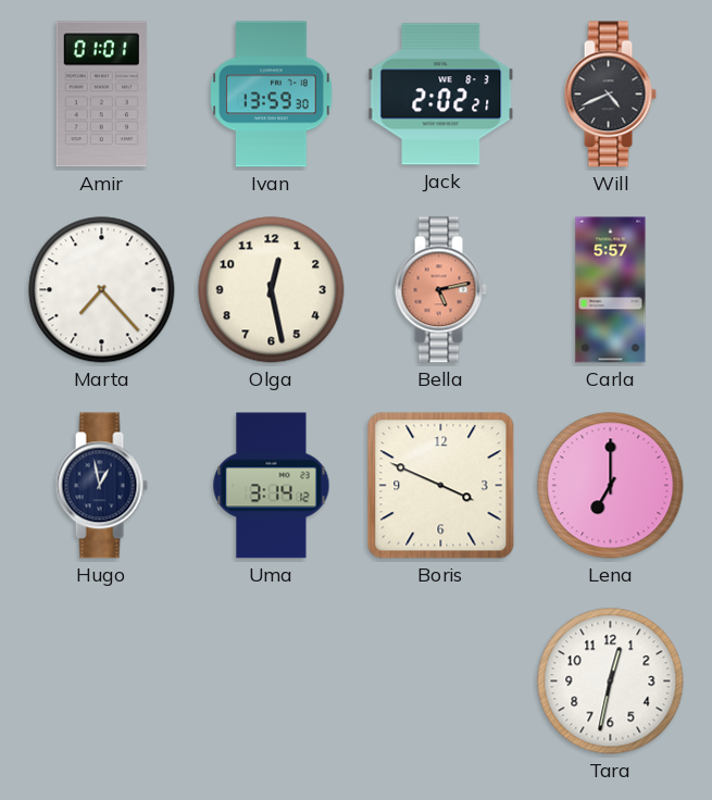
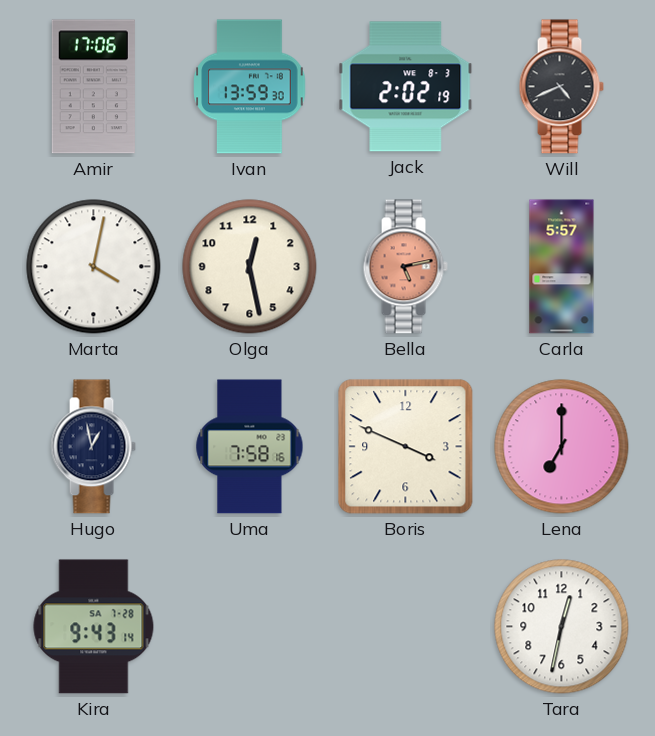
Amir: 01:01 -> 17:06
Jack: 2:02:21 -> 2:02:19
Marta: 7:23 -> 4:02
Uma: 3:14 -> 7:58
Kira: none -> 9:43
